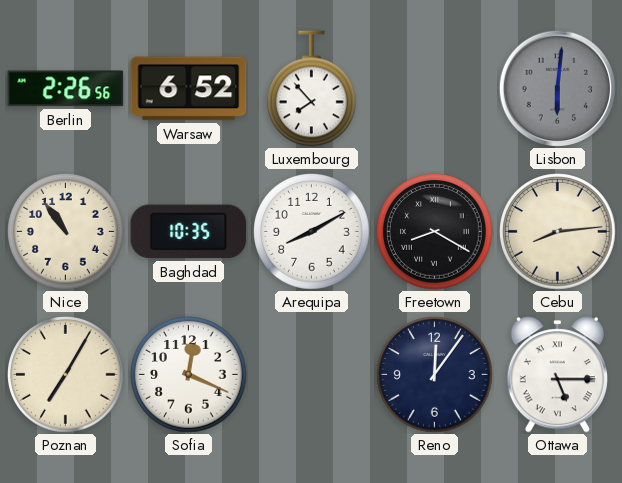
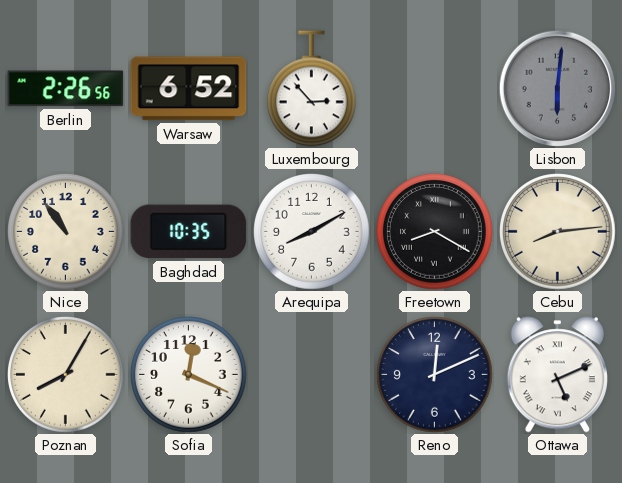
Luxembourg: 7:53 -> 2:53
Poznan: 7:05 -> 8:05
Reno: 12:06 -> 12:11
Ottawa: 5:15 -> 5:11
